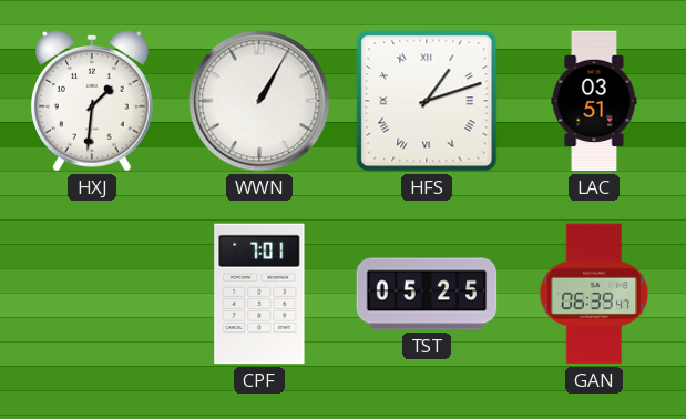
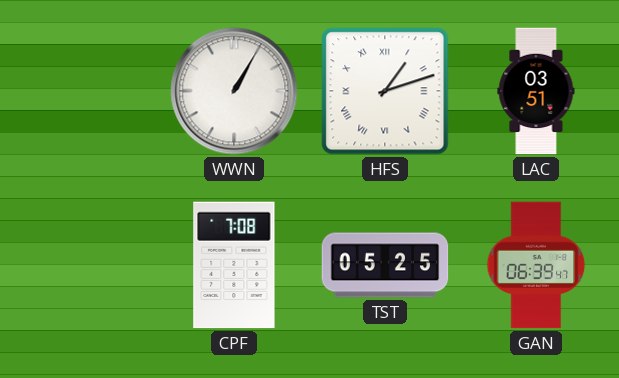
HXJ: 1:31 -> none
CPF: 7:01 -> 7:08
